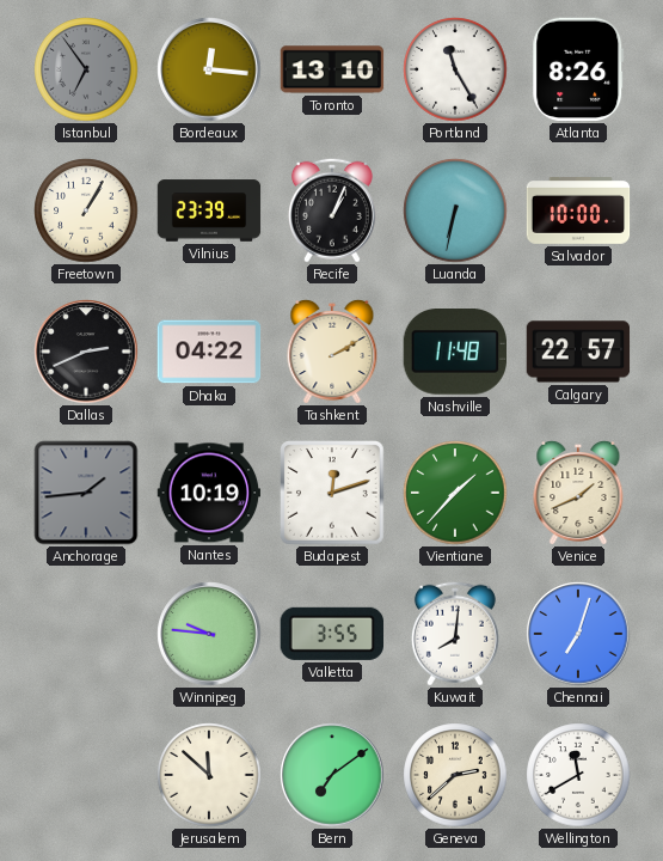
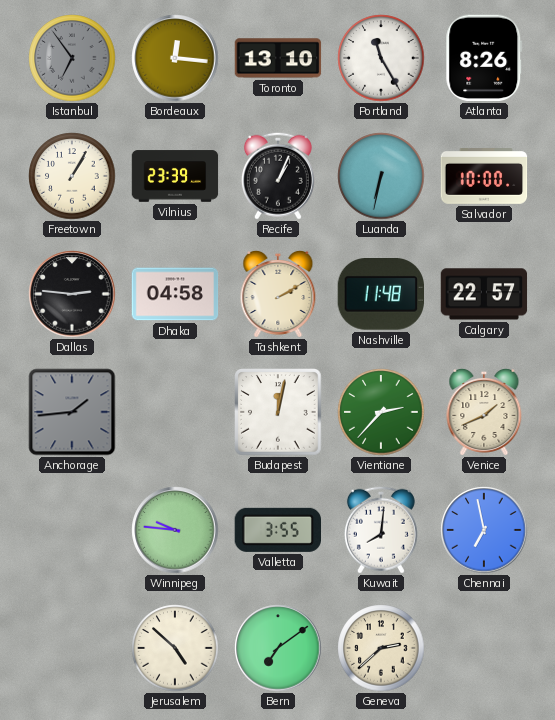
Dallas: 2:41 -> 2:46
Dhaka: 04:22 -> 04:58
Nantes: 10:19 -> none
Budapest: 12:12 -> 12:02
Vientiane: 1:37 -> 2:37
Chennai: 7:03 -> 6:58
Jerusalem: 11:52 -> 4:52
Wellington: 11:40 -> none
